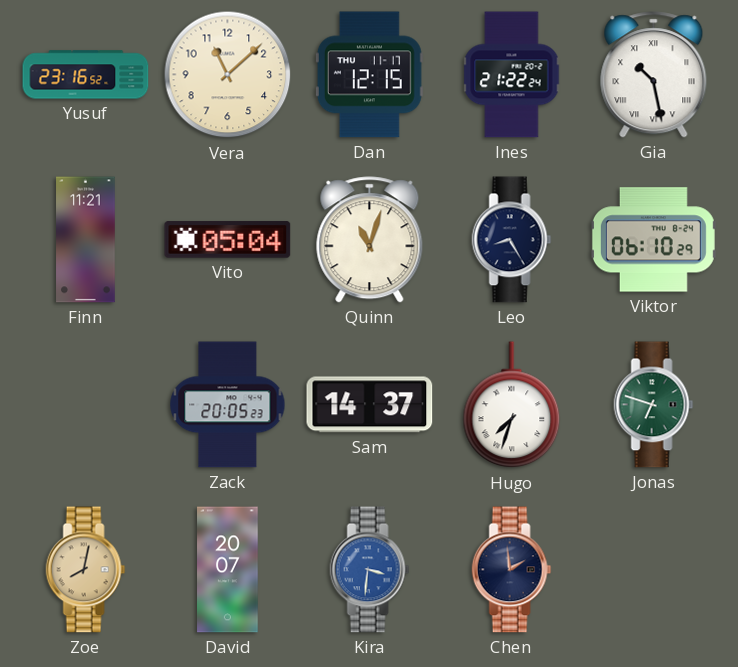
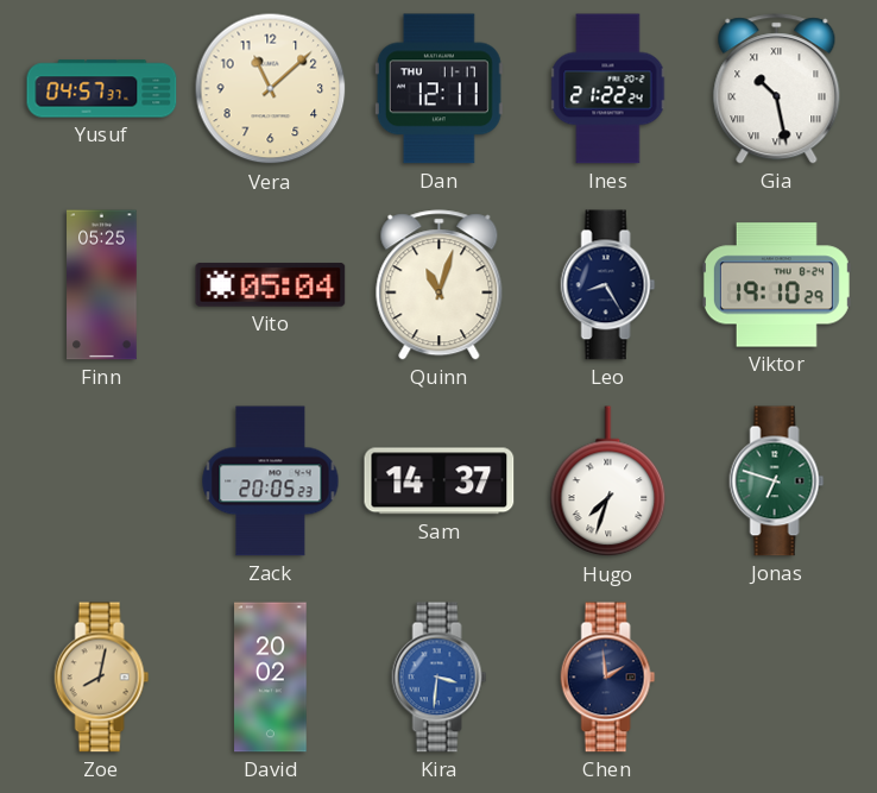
Yusuf: 23:16 -> 04:57
Dan: 12:15 -> 12:11
Finn: 11:21 -> 05:25
Viktor: 06:10 -> 19:10
David: 20:07 -> 20:02
